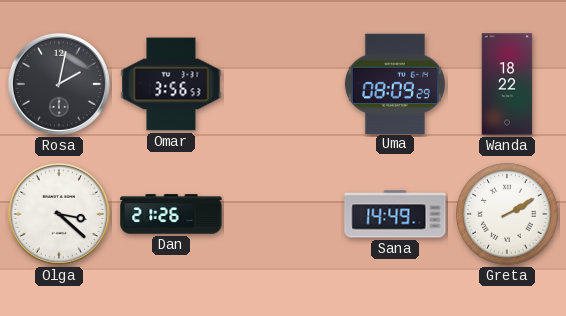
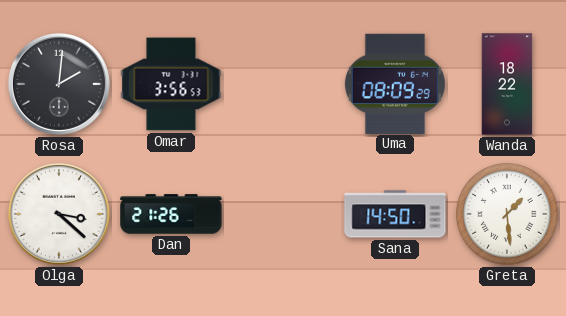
Rosa: 2:02 -> 2:01
Sana: 14:49 -> 14:50
Greta: 2:10 -> 1:29
